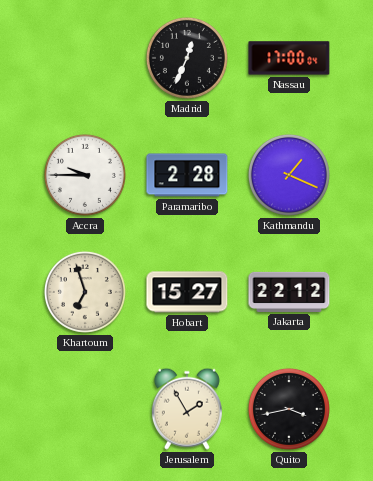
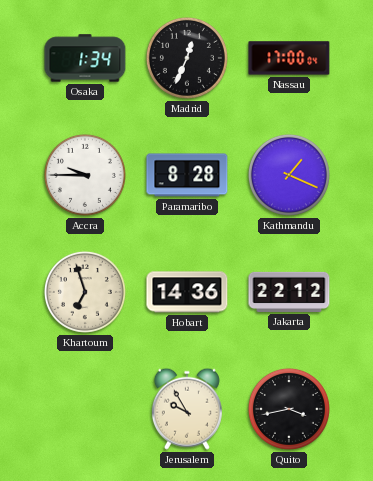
Osaka: none -> 1:34
Paramaribo: 2:28 -> 8:28
Hobart: 15:27 -> 14:36
Jerusalem: 1:55 -> 9:55
